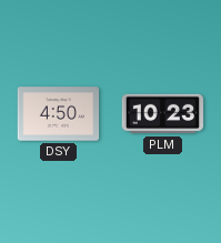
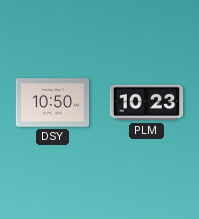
DSY: 4:50 -> 10:50
